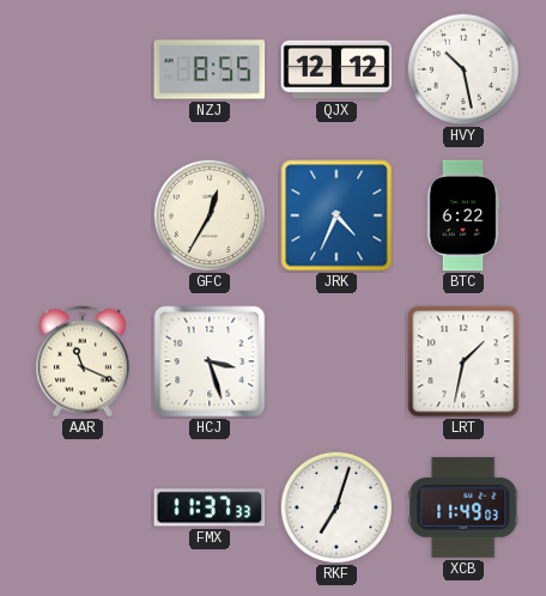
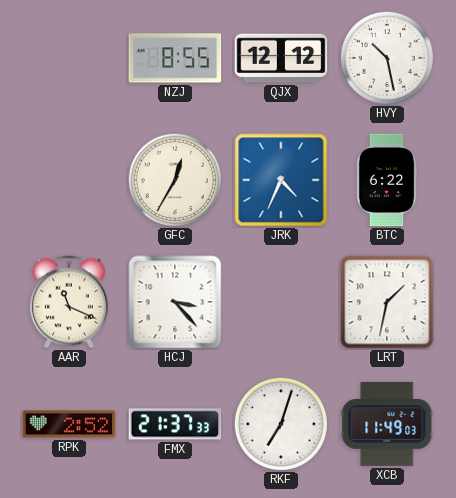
HCJ: 3:27 -> 3:23
RPK: none -> 2:52
FMX: 11:37 -> 21:37
